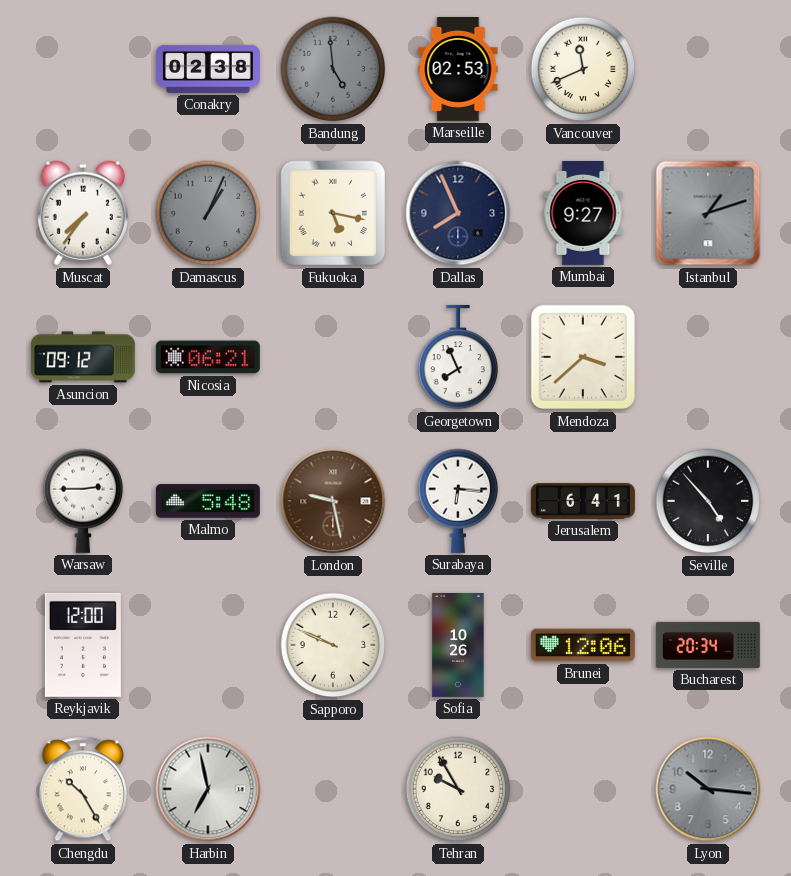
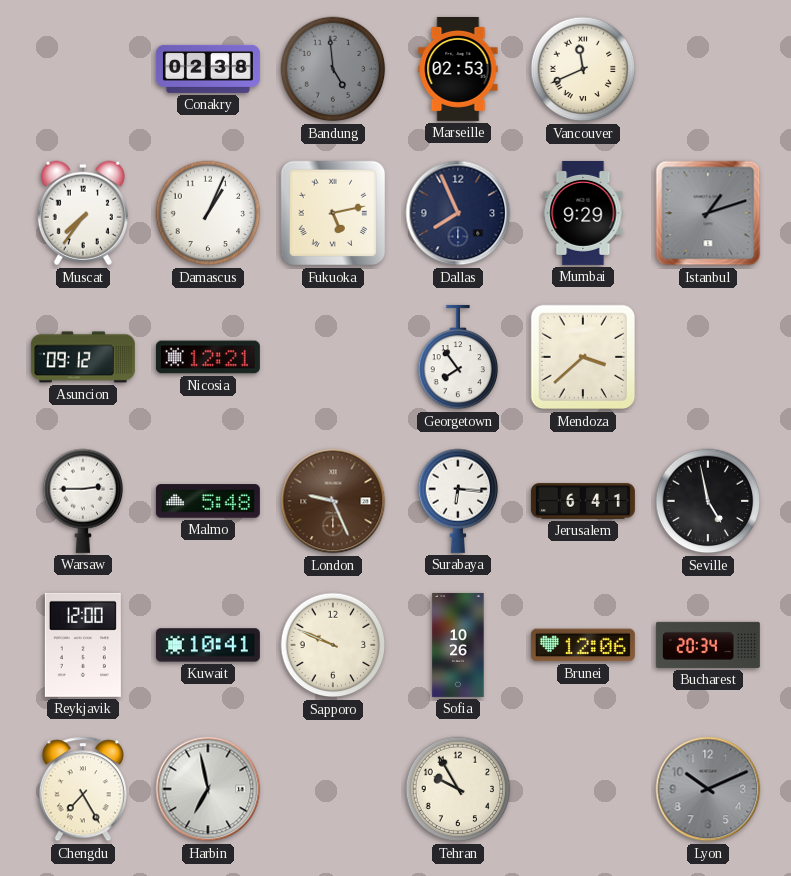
Damascus dial: grey -> white
Fukuoka: 5:17 -> 5:13
Mumbai: 9:27 -> 9:29
Nicosia: 06:21 -> 12:21
Georgetown: 7:56 -> 7:54
London: 9:28 -> 9:26
Seville: 4:53 -> 4:58
Kuwait: none -> 10:41
Chengdu: 10:25 -> 7:25
Lyon: 10:16 -> 10:11
